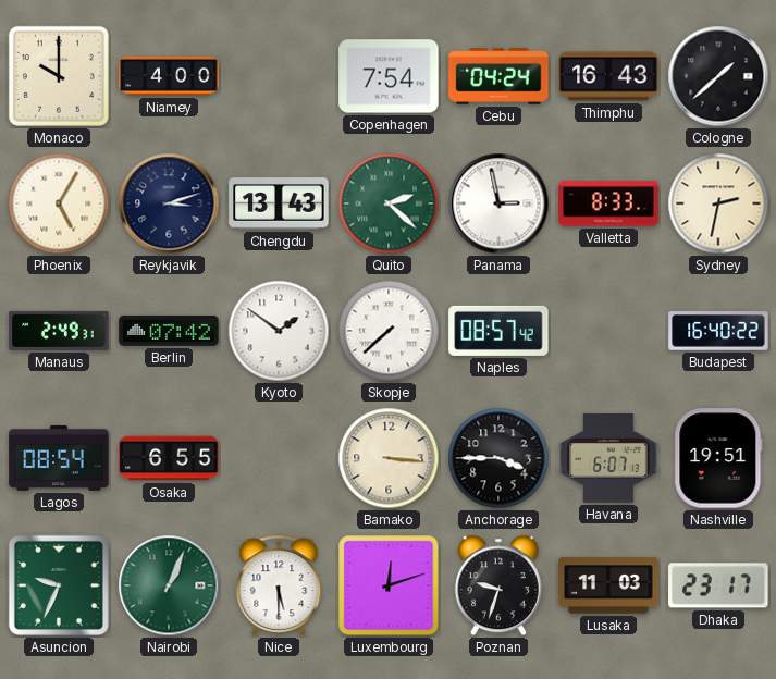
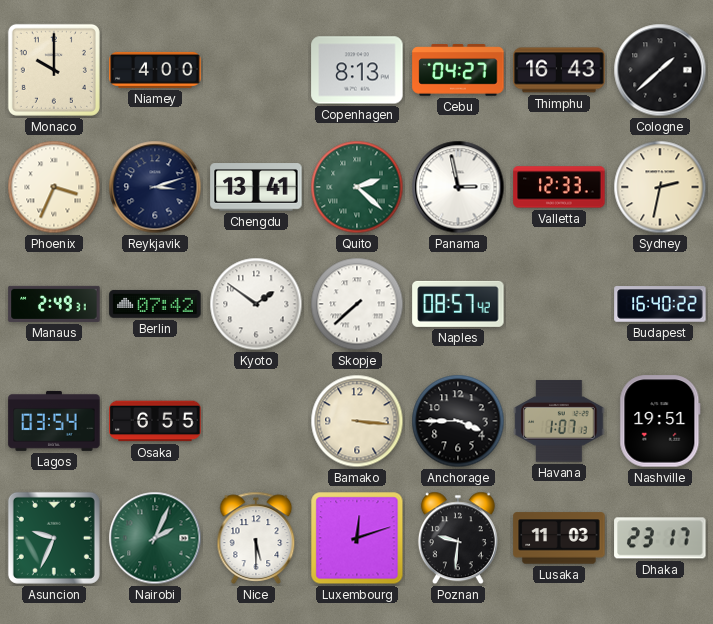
Copenhagen: 7:54 -> 8:13
Cebu: 04:24 -> 04:27
Phoenix: 5:05 -> 3:34
Chengdu: 13:43 -> 13:41
Valletta: 8:33 -> 12:33
Lagos: 08:54 -> 03:54
Havana: 6:07 -> 1:07
Nairobi: 1:04 -> 2:04
Poznan: 9:33 -> 9:31
